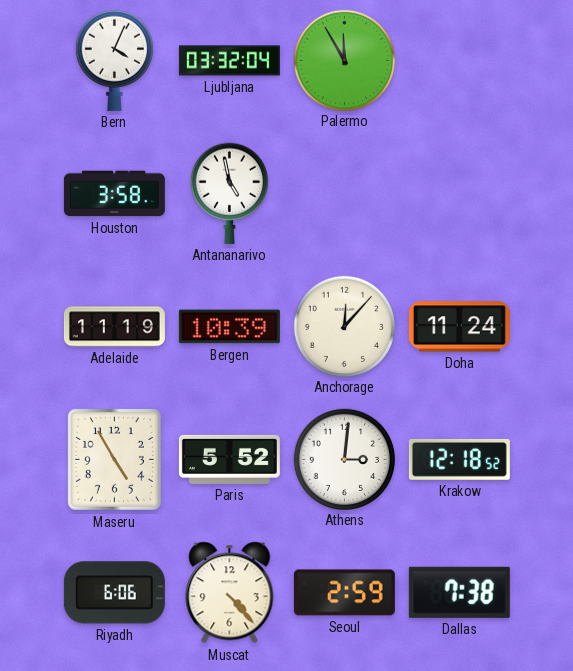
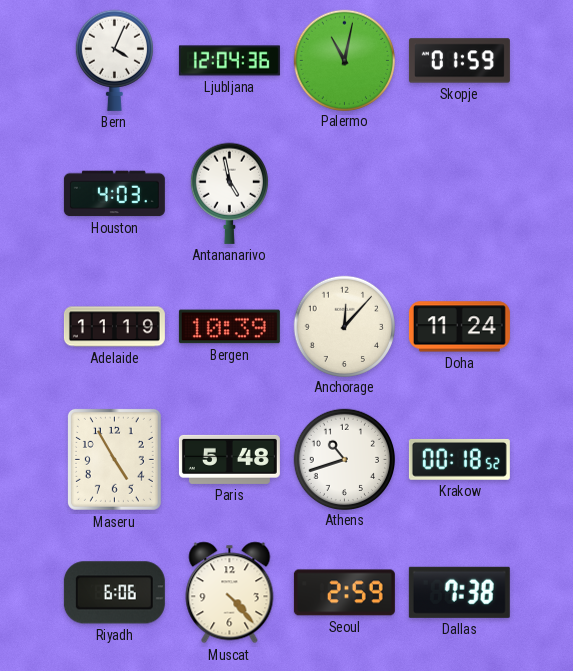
Ljubljana: 03:32 -> 12:04
Palermo: 11:55 -> 11:02
Skopje: none -> 01:59
Houston: 3:58 -> 4:03
Paris: 5:52 -> 5:48
Athens: 3:01 -> 10:42
Krakow: 12:18 -> 00:18
